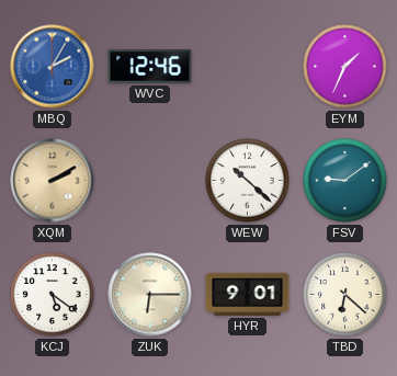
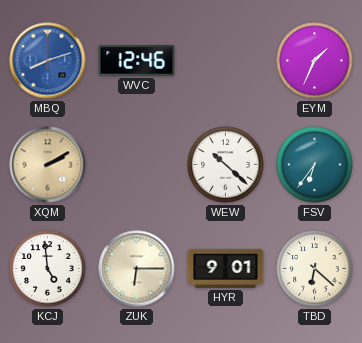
MBQ: 2:05 -> 8:12
FSV: 9:09 -> 6:36
KCJ: 5:21 -> 4:59
